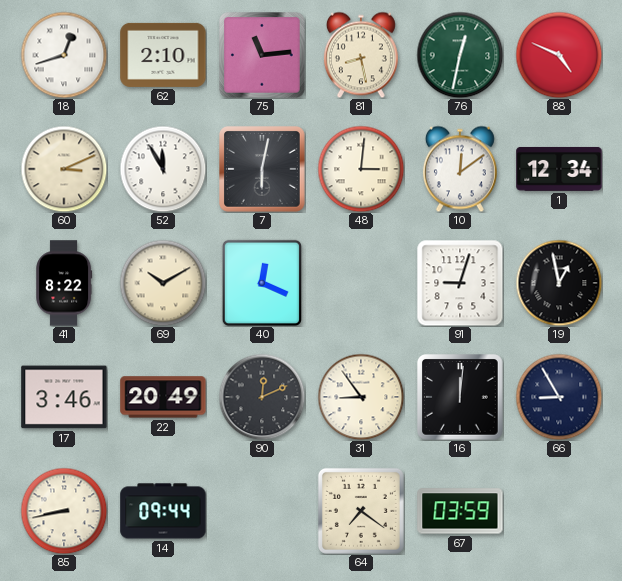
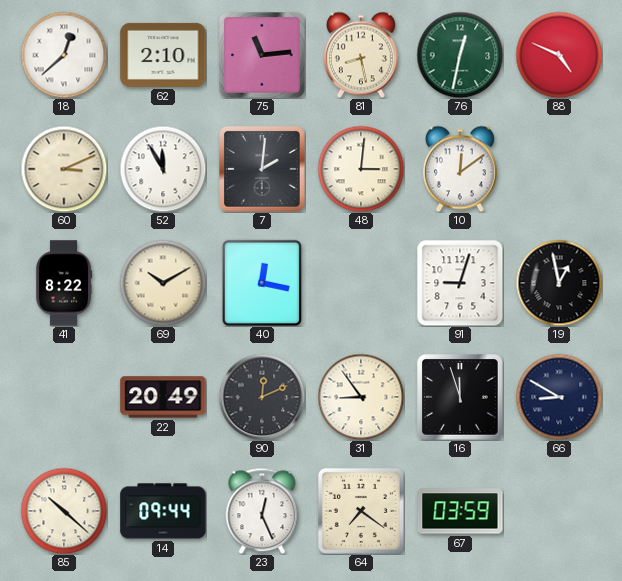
18: 12:42 -> 12:38
7: 6:02 -> 2:01
1: 12:34 -> none
40: 12:19 -> 12:17
17: 3:46 -> none
16: 12:01 -> 11:57
66: 8:55 -> 8:50
85: 8:43 -> 10:22
23: none -> 12:26
